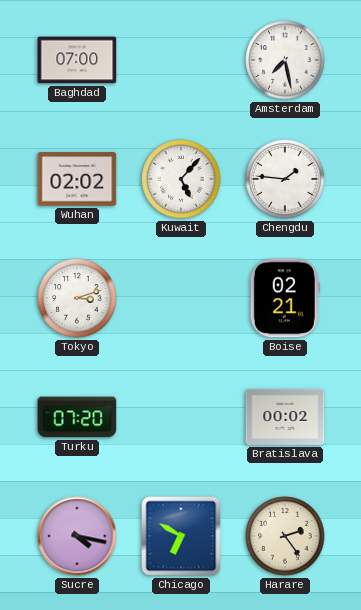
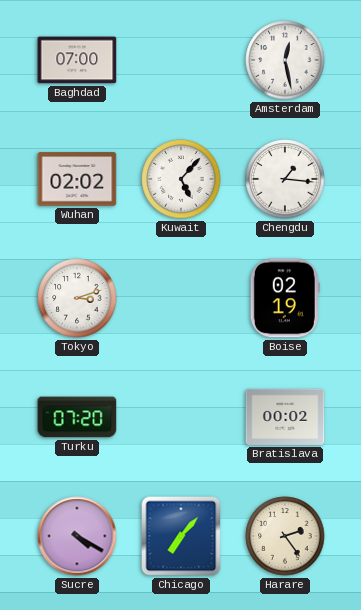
Amsterdam: 7:28 -> 12:28
Chengdu: 1:46 -> 1:16
Boise: 02:21 -> 02:19
Sucre: 4:17 -> 4:20
Chicago: 6:50 -> 7:07
